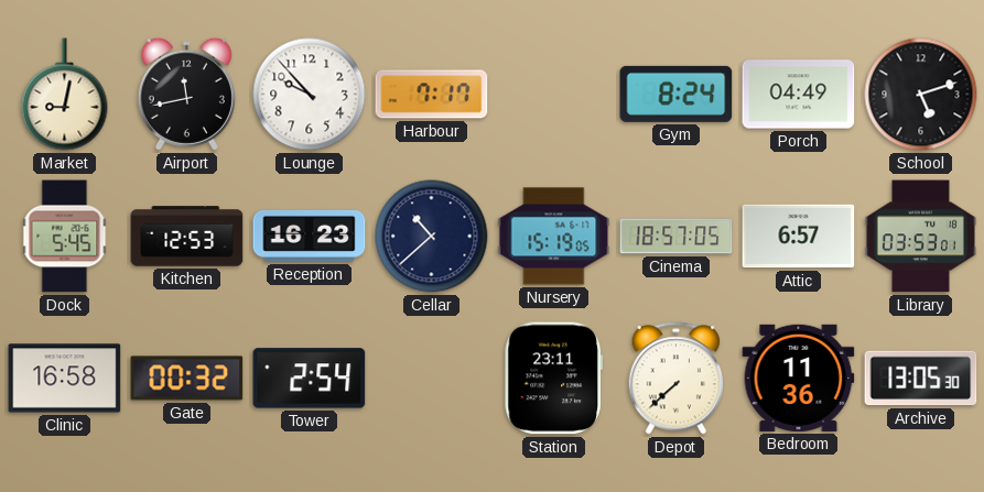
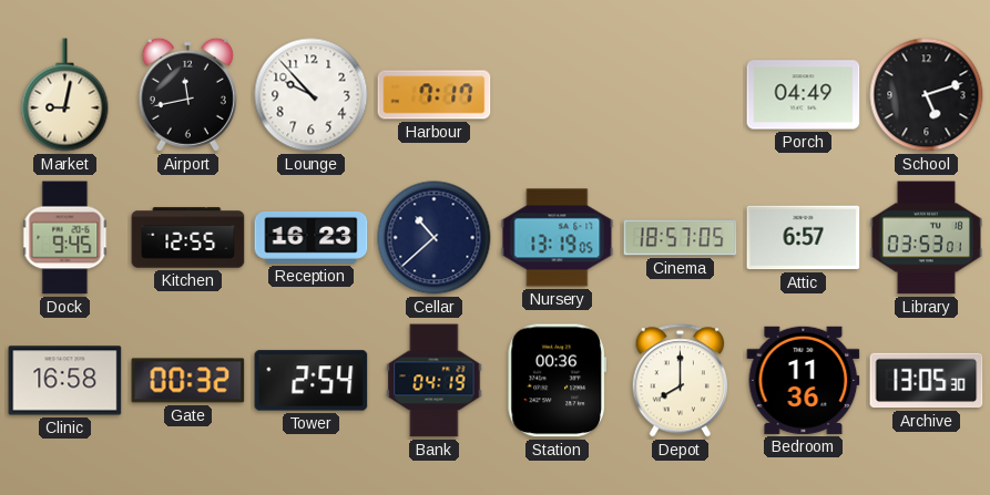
Gym: 8:24 -> none
Dock: 5:45 -> 9:45
Kitchen: 12:53 -> 12:55
Nursery: 15:19 -> 13:19
Bank: none -> 04:19
Station: 23:11 -> 00:36
Depot: 7:38 -> 8:00
